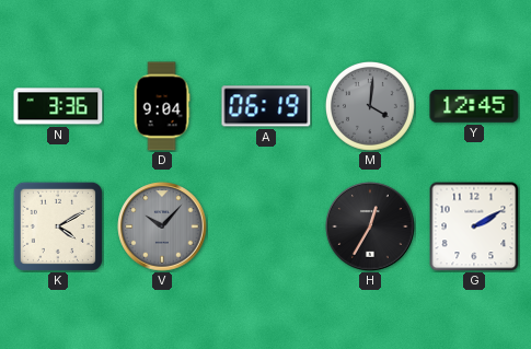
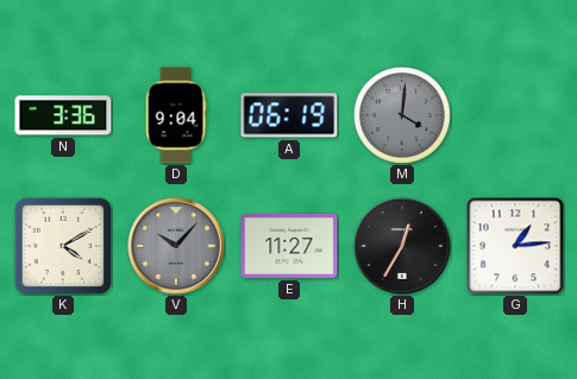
Y: 12:45 -> none
E: none -> 11:27
G: 2:10 -> 1:14
